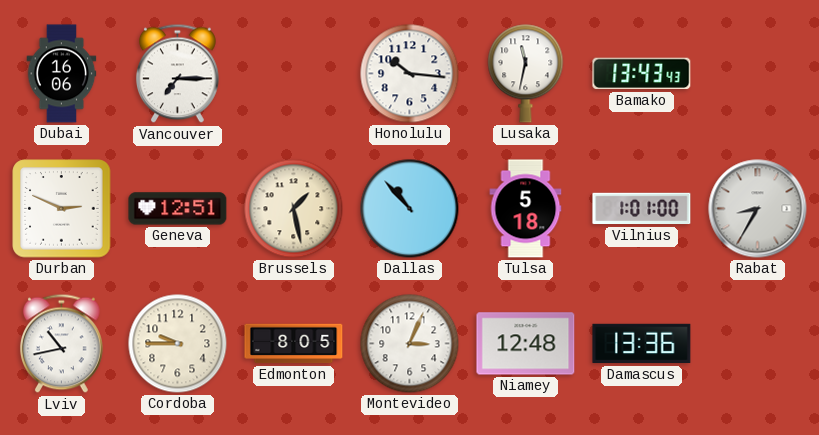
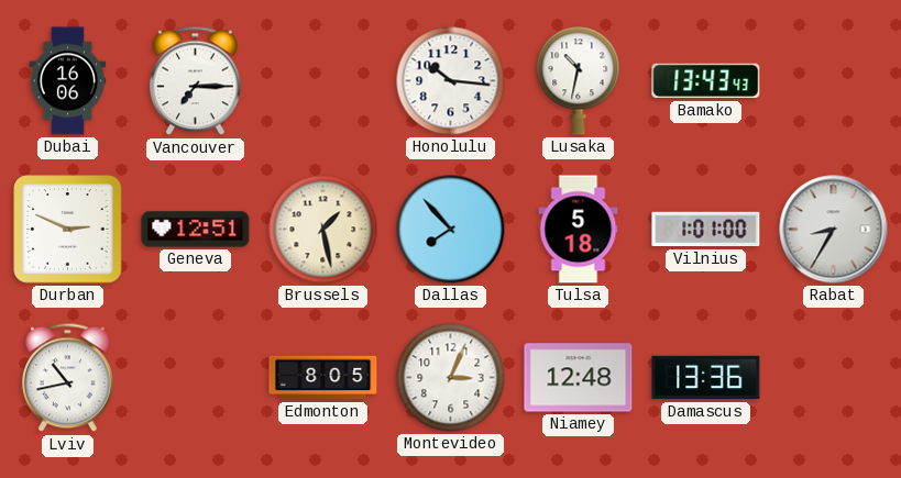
Lusaka: 11:32 -> 10:32
Dallas: 10:53 -> 7:53
Cordoba: 9:45 -> none
